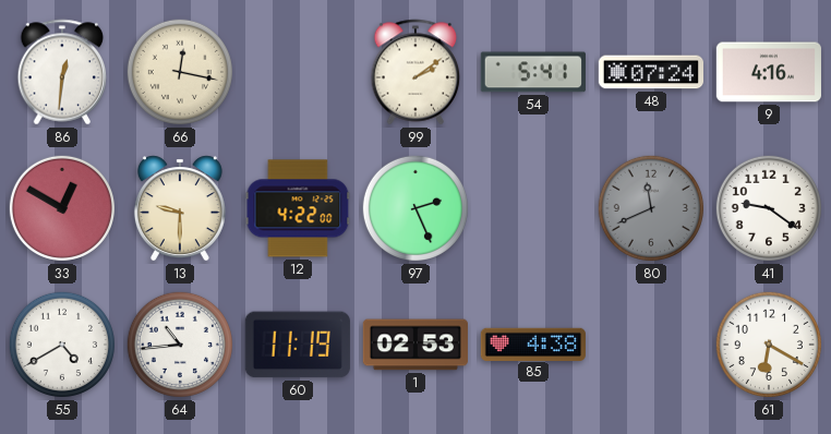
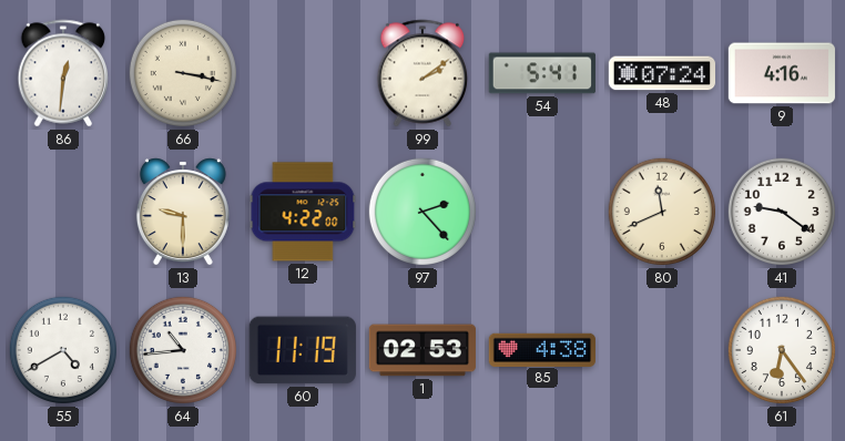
66: 12:17 -> 3:17
33: 12:50 -> none
97: 2:26 -> 2:23
80 dial: grey -> cream
61: 6:20 -> 6:24
